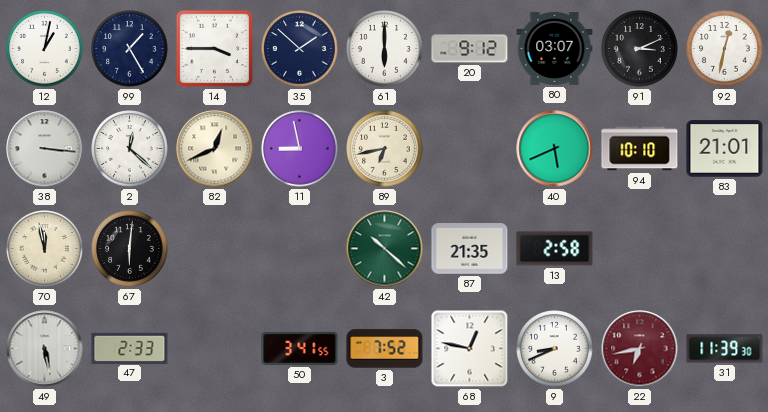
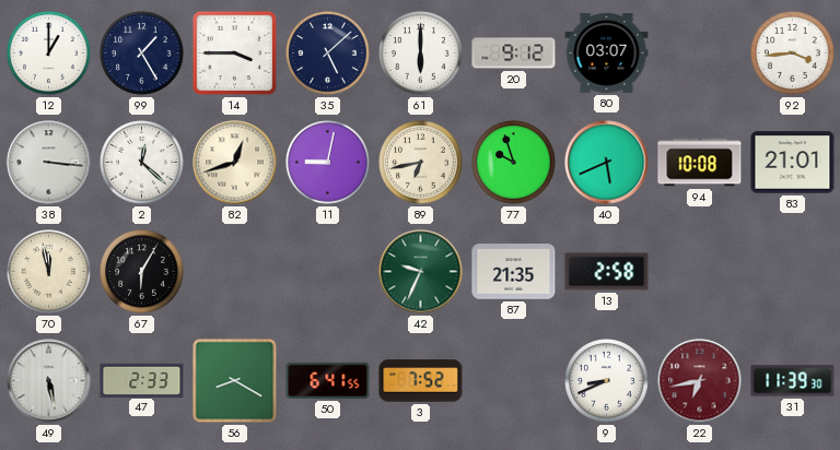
12: 1:02 -> 1:00
35: 1:52 -> 5:08
91: 3:11 -> none
92: 12:32 -> 3:44
82: 12:41 -> 12:42
11: 8:58 -> 9:02
77: none -> 9:57
94: 10:10 -> 10:08
67: 6:01 -> 6:05
42: 10:22 -> 9:34
56: none -> 8:20
50: 3:41 -> 6:41
68: 12:47 -> none
